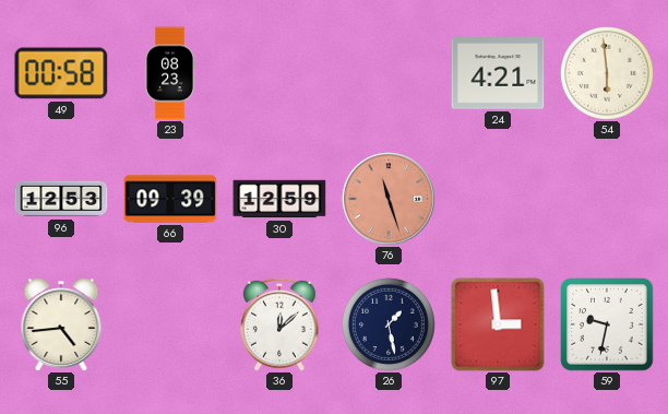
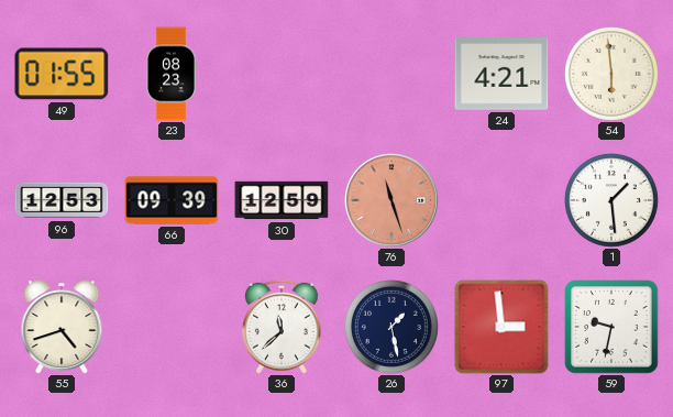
49: 00:58 -> 01:55
1: none -> 1:29
55: 4:44 -> 4:42
36: 12:08 -> 11:38
